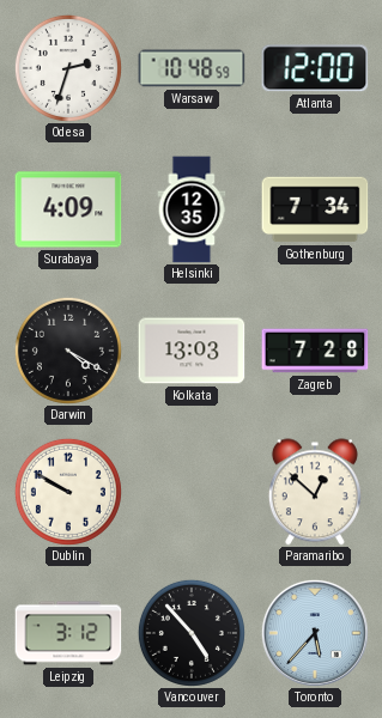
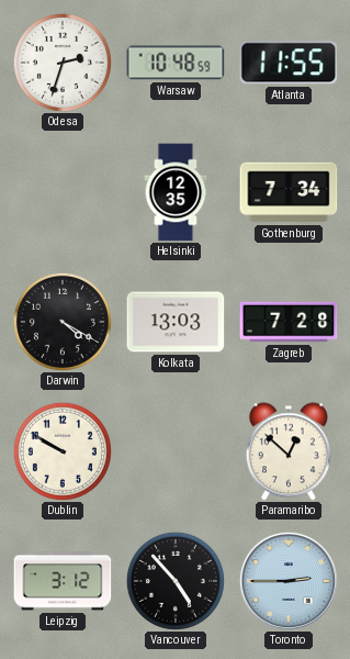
Atlanta: 12:00 -> 11:55
Surabaya: 4:09 -> none
Toronto: 5:37 -> 2:45
